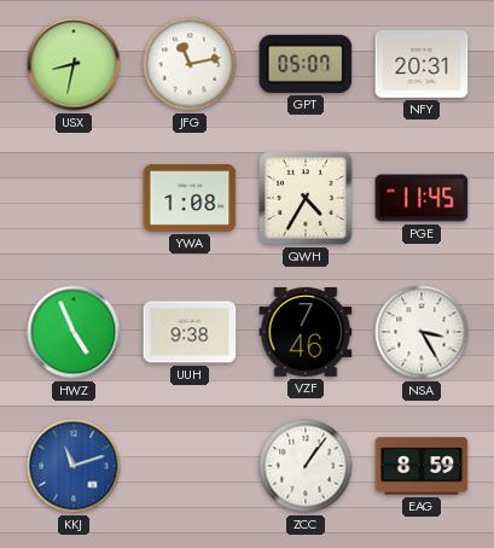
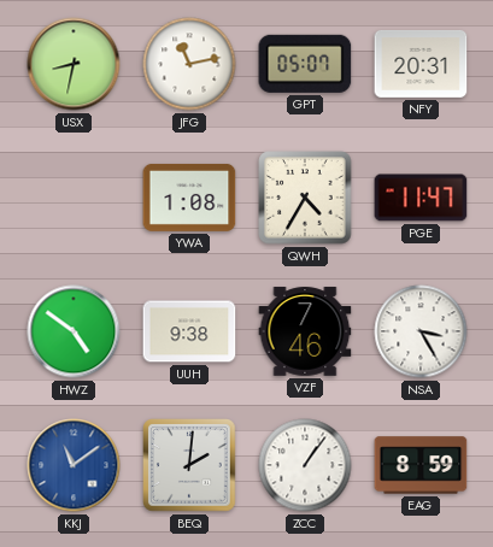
PGE: 11:45 -> 11:47
HWZ: 4:56 -> 4:51
KKJ: 11:12 -> 11:09
BEQ: none -> 2:01
